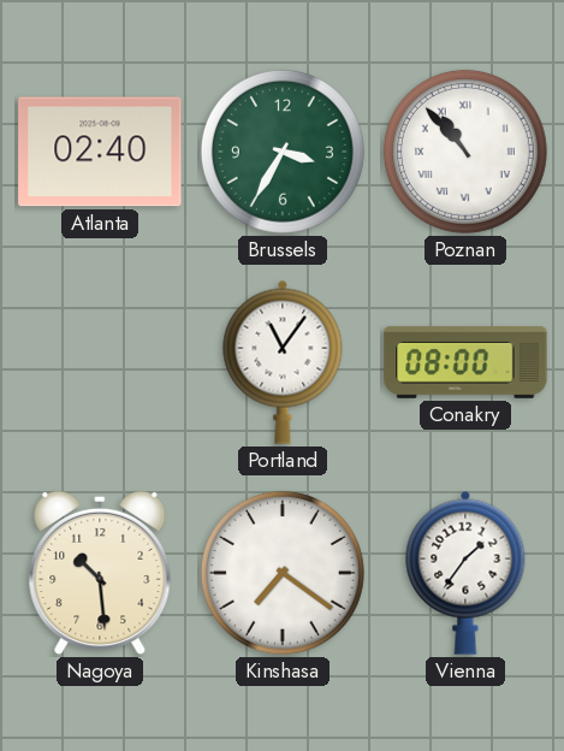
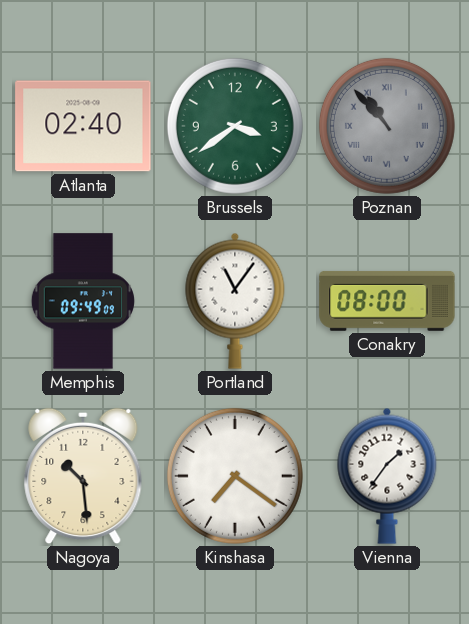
Brussels: 3:35 -> 3:39
Poznan dial: white -> grey
Memphis: none -> 09:49
